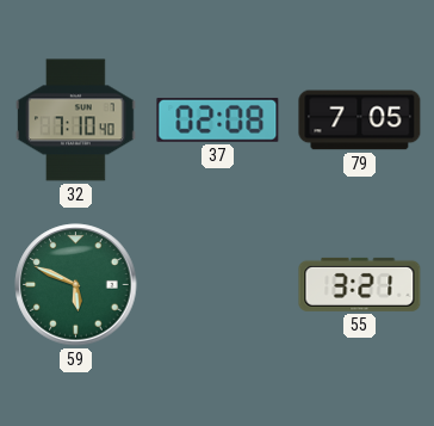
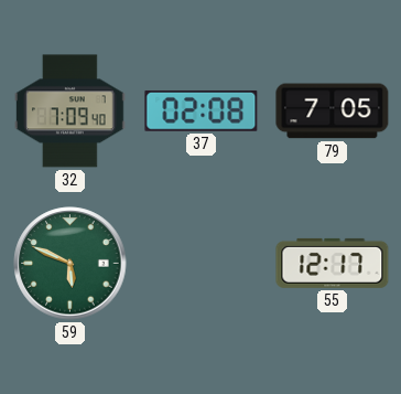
32: 7:10 -> 7:09
55: 3:21 -> 12:17
